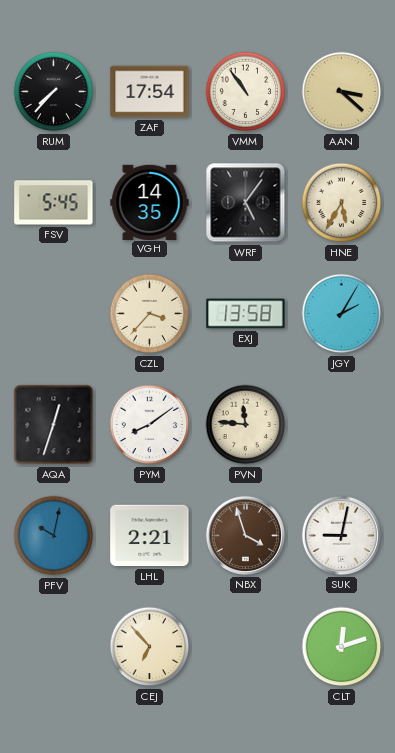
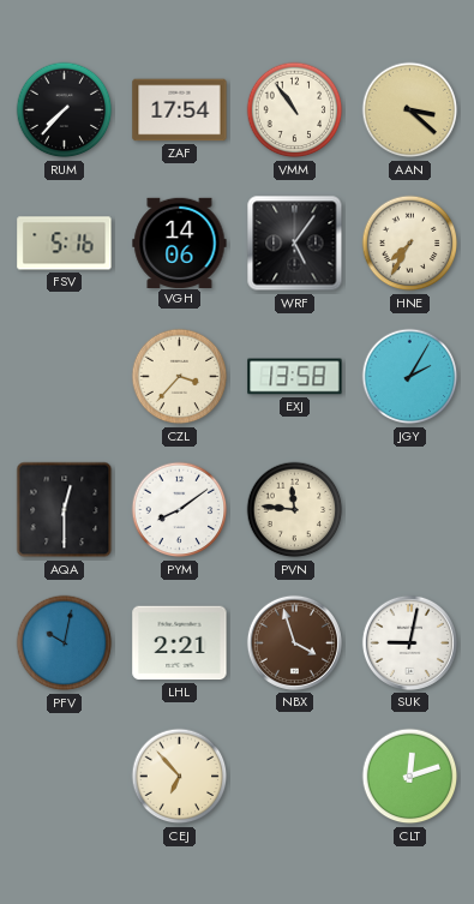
FSV: 5:45 -> 5:16
VGH: 14:35 -> 14:06
HNE: 5:35 -> 7:35
AQA: 12:33 -> 12:30
